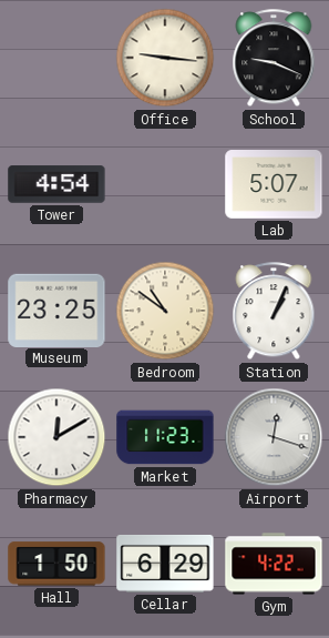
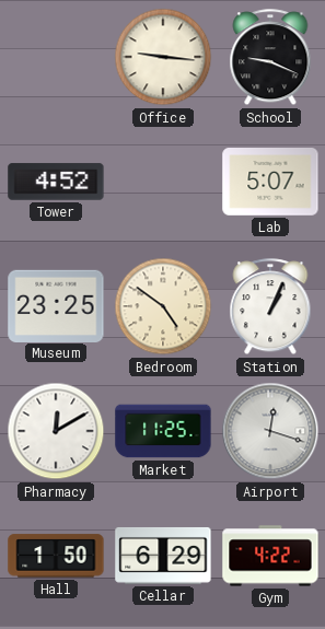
Tower: 4:54 -> 4:52
Bedroom: 10:51 -> 4:51
Market: 11:23 -> 11:25
